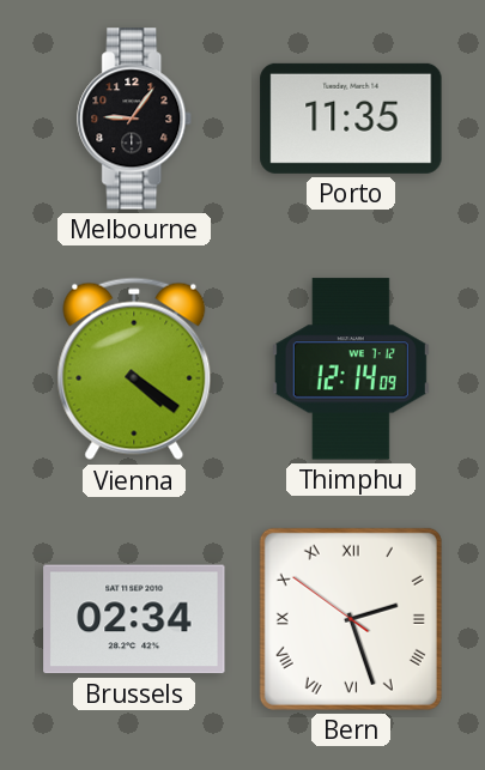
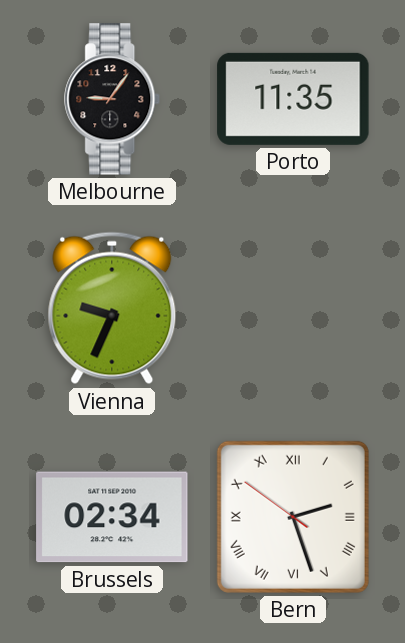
Vienna: 4:21 -> 9:34
Thimphu: 12:14 -> none
